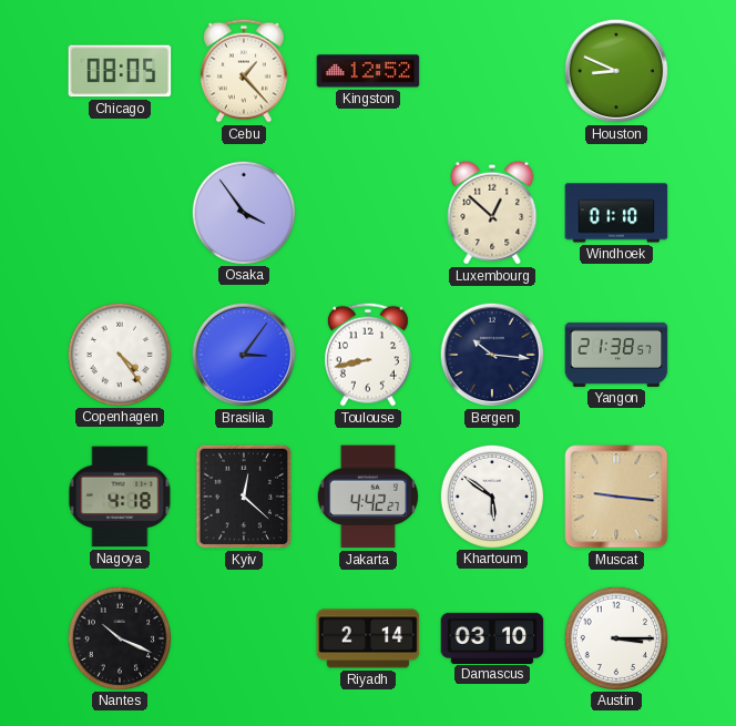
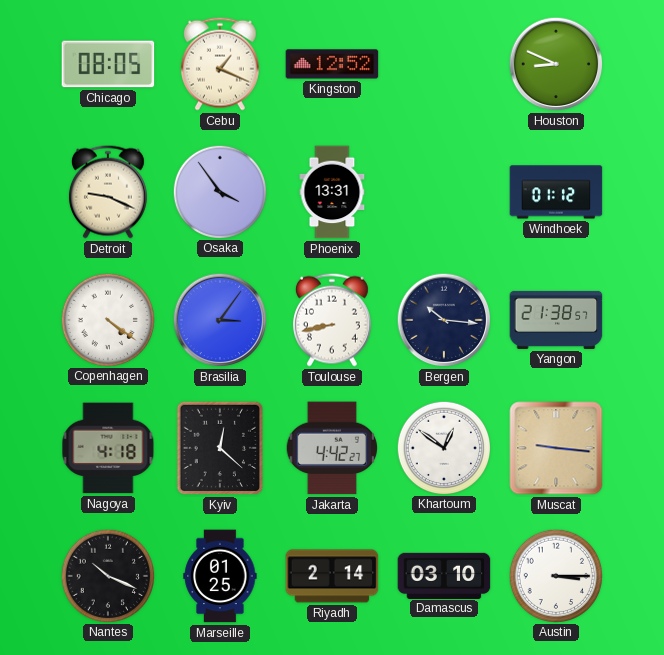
Cebu: 1:23 -> 1:19
Detroit: none -> 9:19
Phoenix: none -> 13:31
Luxembourg: 12:52 -> none
Windhoek: 01:10 -> 01:12
Copenhagen: 4:24 -> 4:21
Khartoum: 5:51 -> 12:51
Marseille: none -> 01:25
